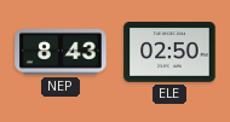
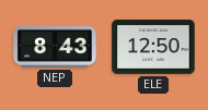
ELE: 02:50 -> 12:50
